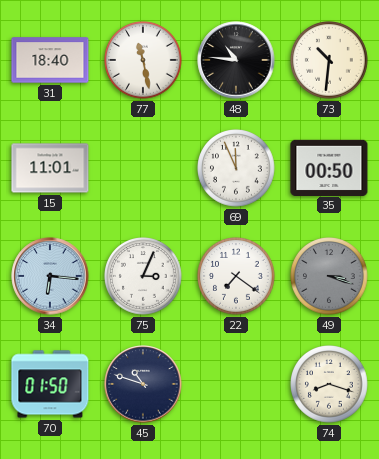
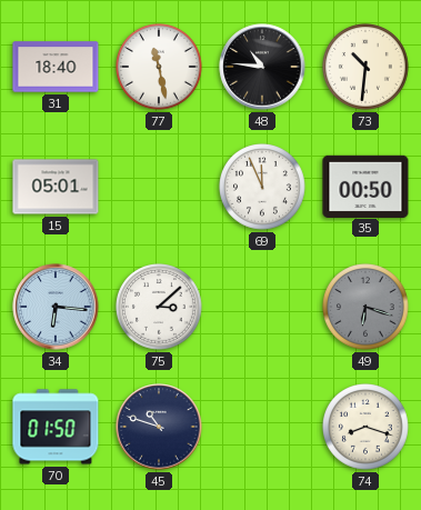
15: 11:01 -> 05:01
75: 3:04 -> 3:08
22: 7:21 -> none
49: 3:18 -> 6:18
